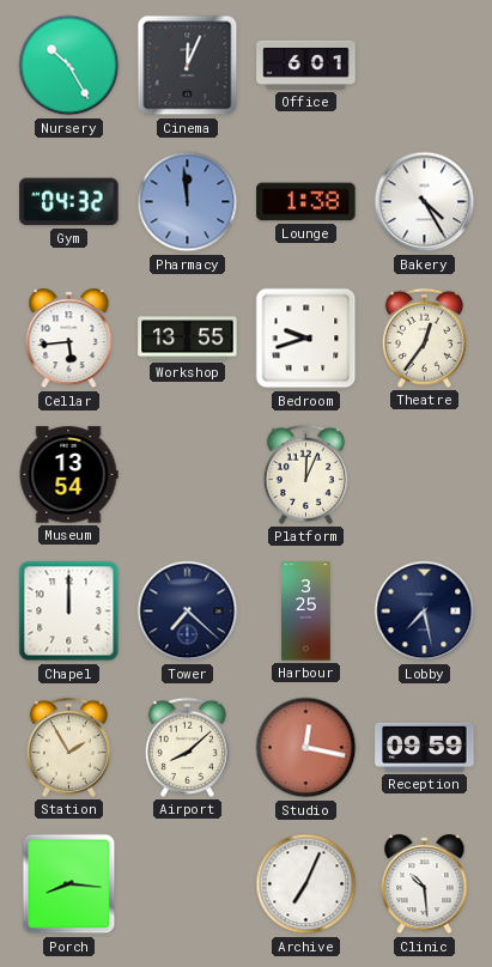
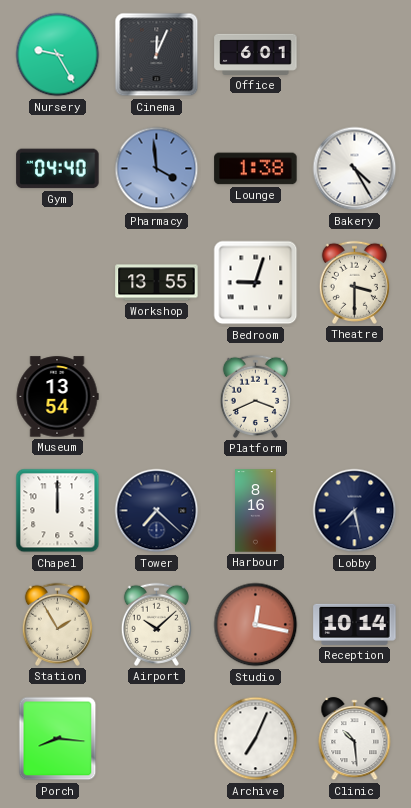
Nursery: 10:25 -> 9:25
Gym: 04:32 -> 04:40
Pharmacy: 11:59 -> 3:59
Cellar: 5:44 -> none
Bedroom: 9:42 -> 9:03
Theatre: 12:36 -> 3:30
Platform: 12:04 -> 3:41
Harbour: 3:25 -> 8:16
Airport: 8:08 -> 10:08
Reception: 09:59 -> 10:14
